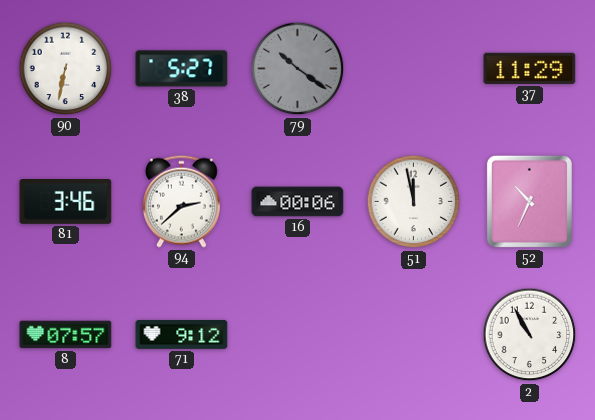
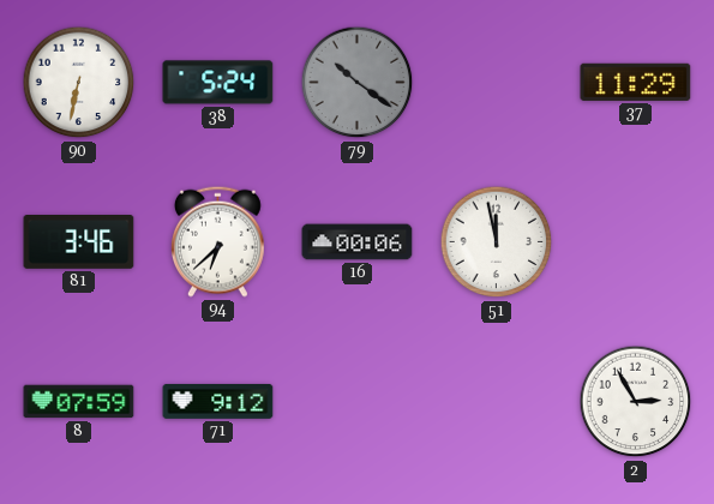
38: 5:27 -> 5:24
94: 2:38 -> 6:38
52: 10:34 -> none
8: 07:57 -> 07:59
2: 10:55 -> 2:55
